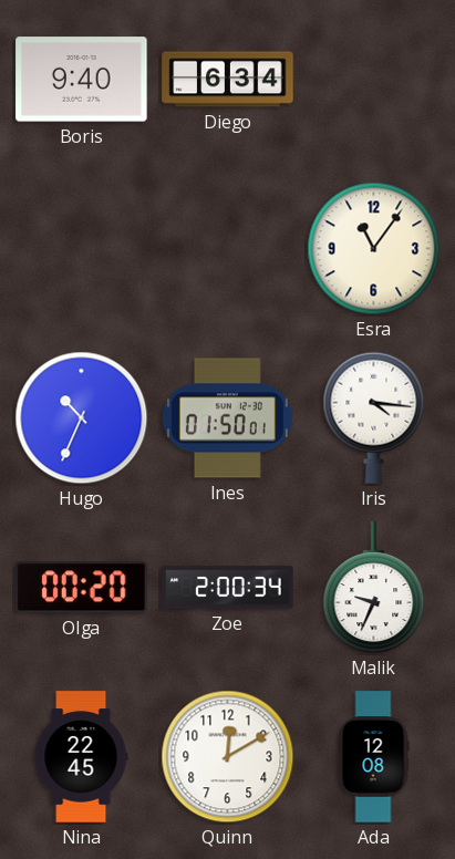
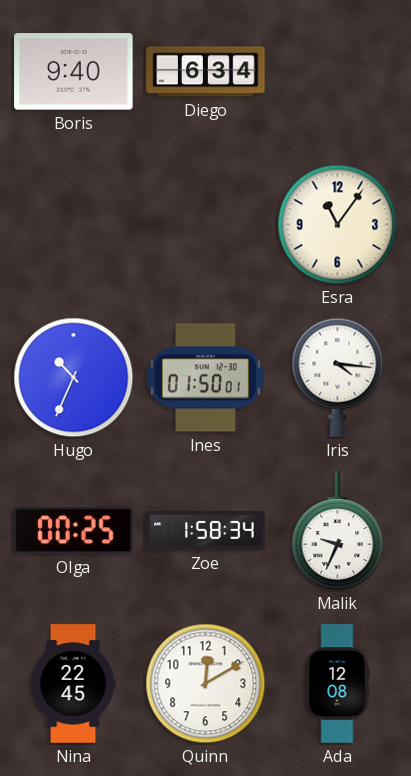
Olga: 00:20 -> 00:25
Zoe: 2:00 -> 1:58
